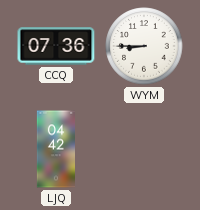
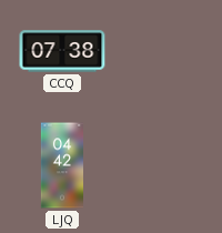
CCQ: 07:36 -> 07:38
WYM: 8:45 -> none
